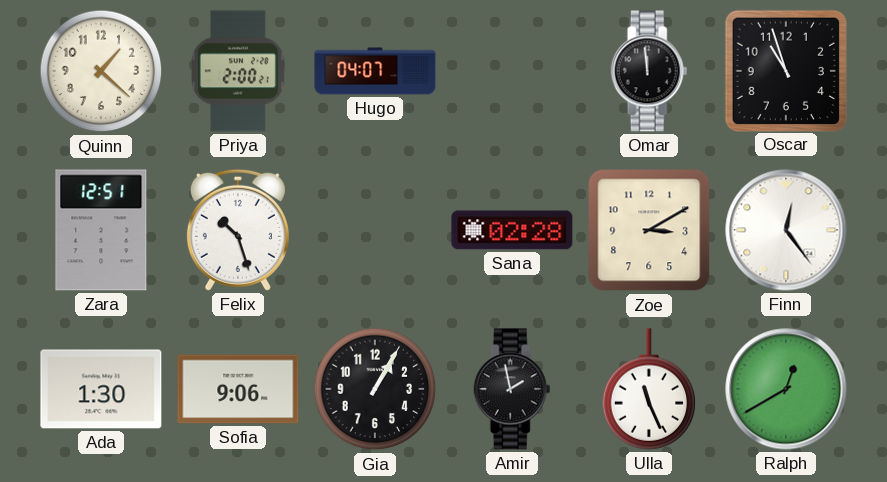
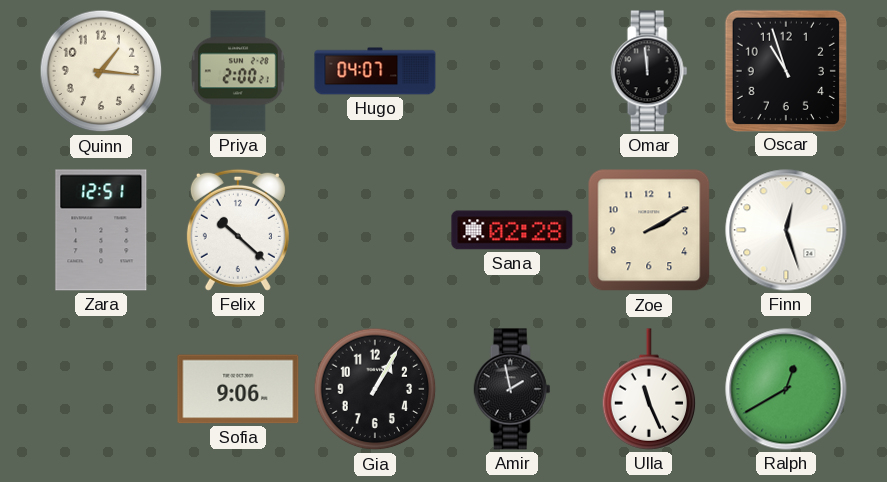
Quinn: 1:22 -> 1:16
Felix: 10:27 -> 10:22
Zoe: 3:10 -> 2:10
Finn: 12:24 -> 12:27
Ada: 1:30 -> none
